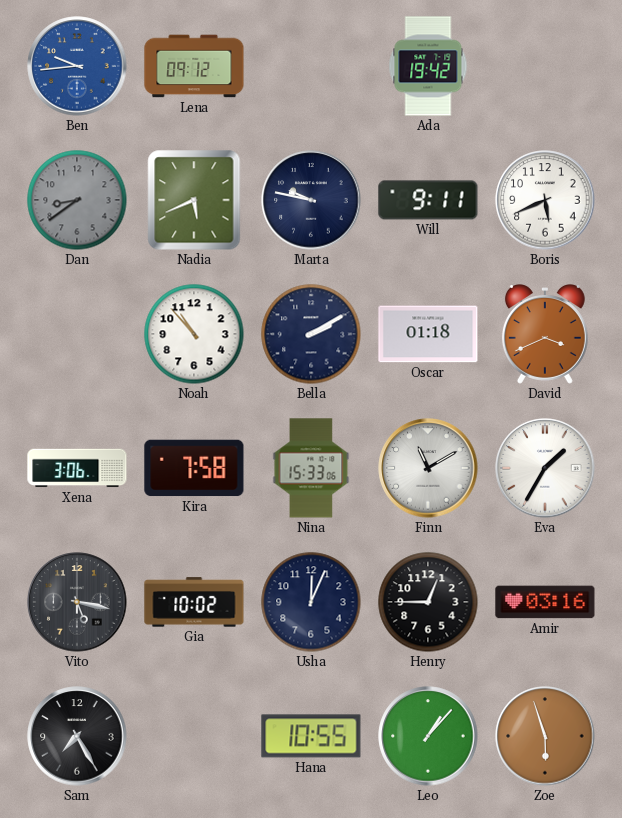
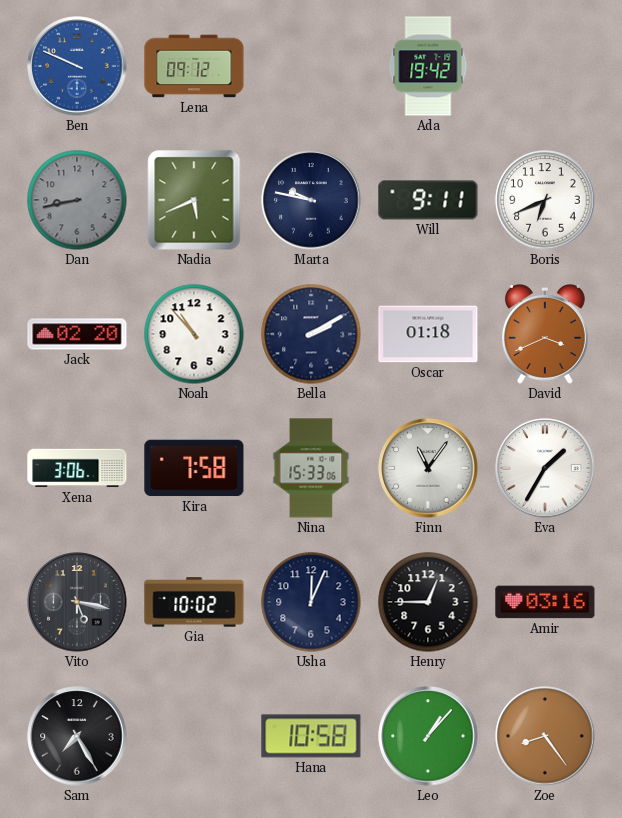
Ben: 9:44 -> 9:49
Dan: 8:39 -> 8:43
Boris: 5:41 -> 6:41
Jack: none -> 02:20
Finn: 11:10 -> 11:06
Hana: 10:55 -> 10:58
Zoe: 5:57 -> 8:24
